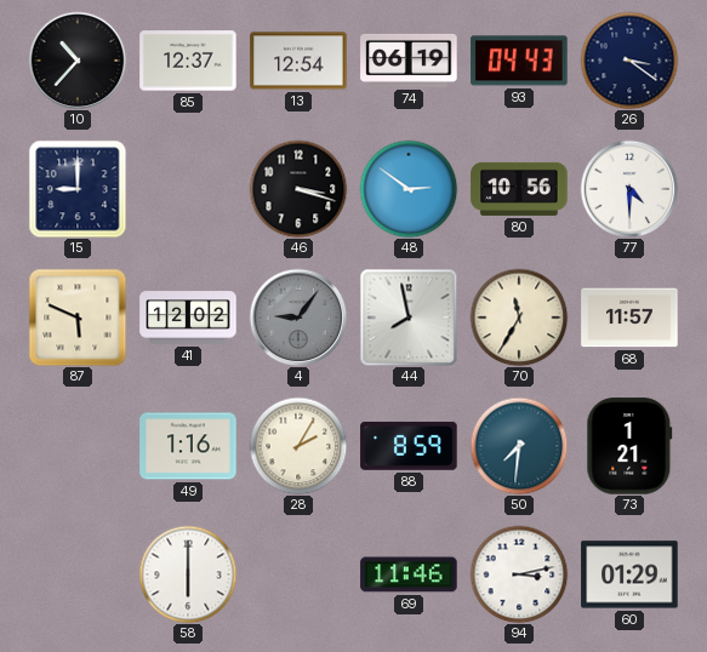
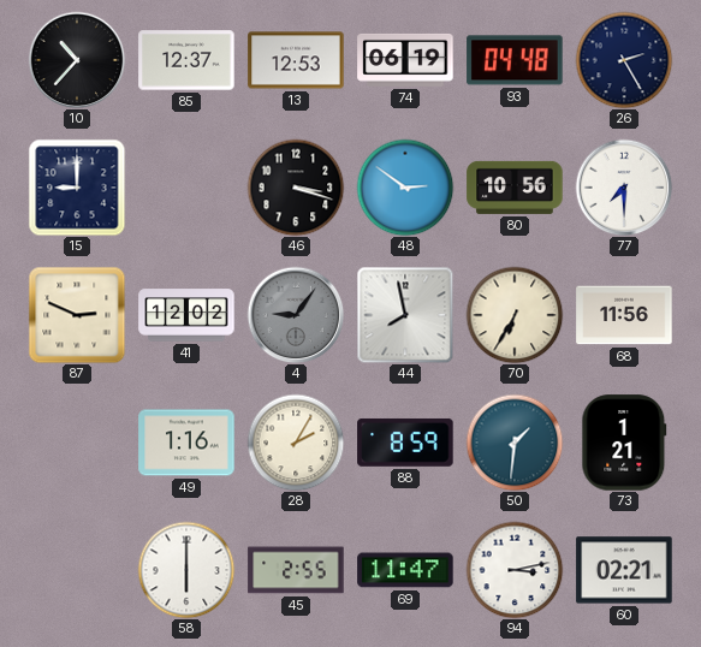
13: 12:54 -> 12:53
93: 04:43 -> 04:48
26: 3:21 -> 2:25
77: 4:30 -> 7:30
87: 5:49 -> 2:49
70: 11:35 -> 6:35
68: 11:57 -> 11:56
50: 7:31 -> 1:31
45: none -> 2:55
69: 11:46 -> 11:47
60: 01:29 -> 02:21
